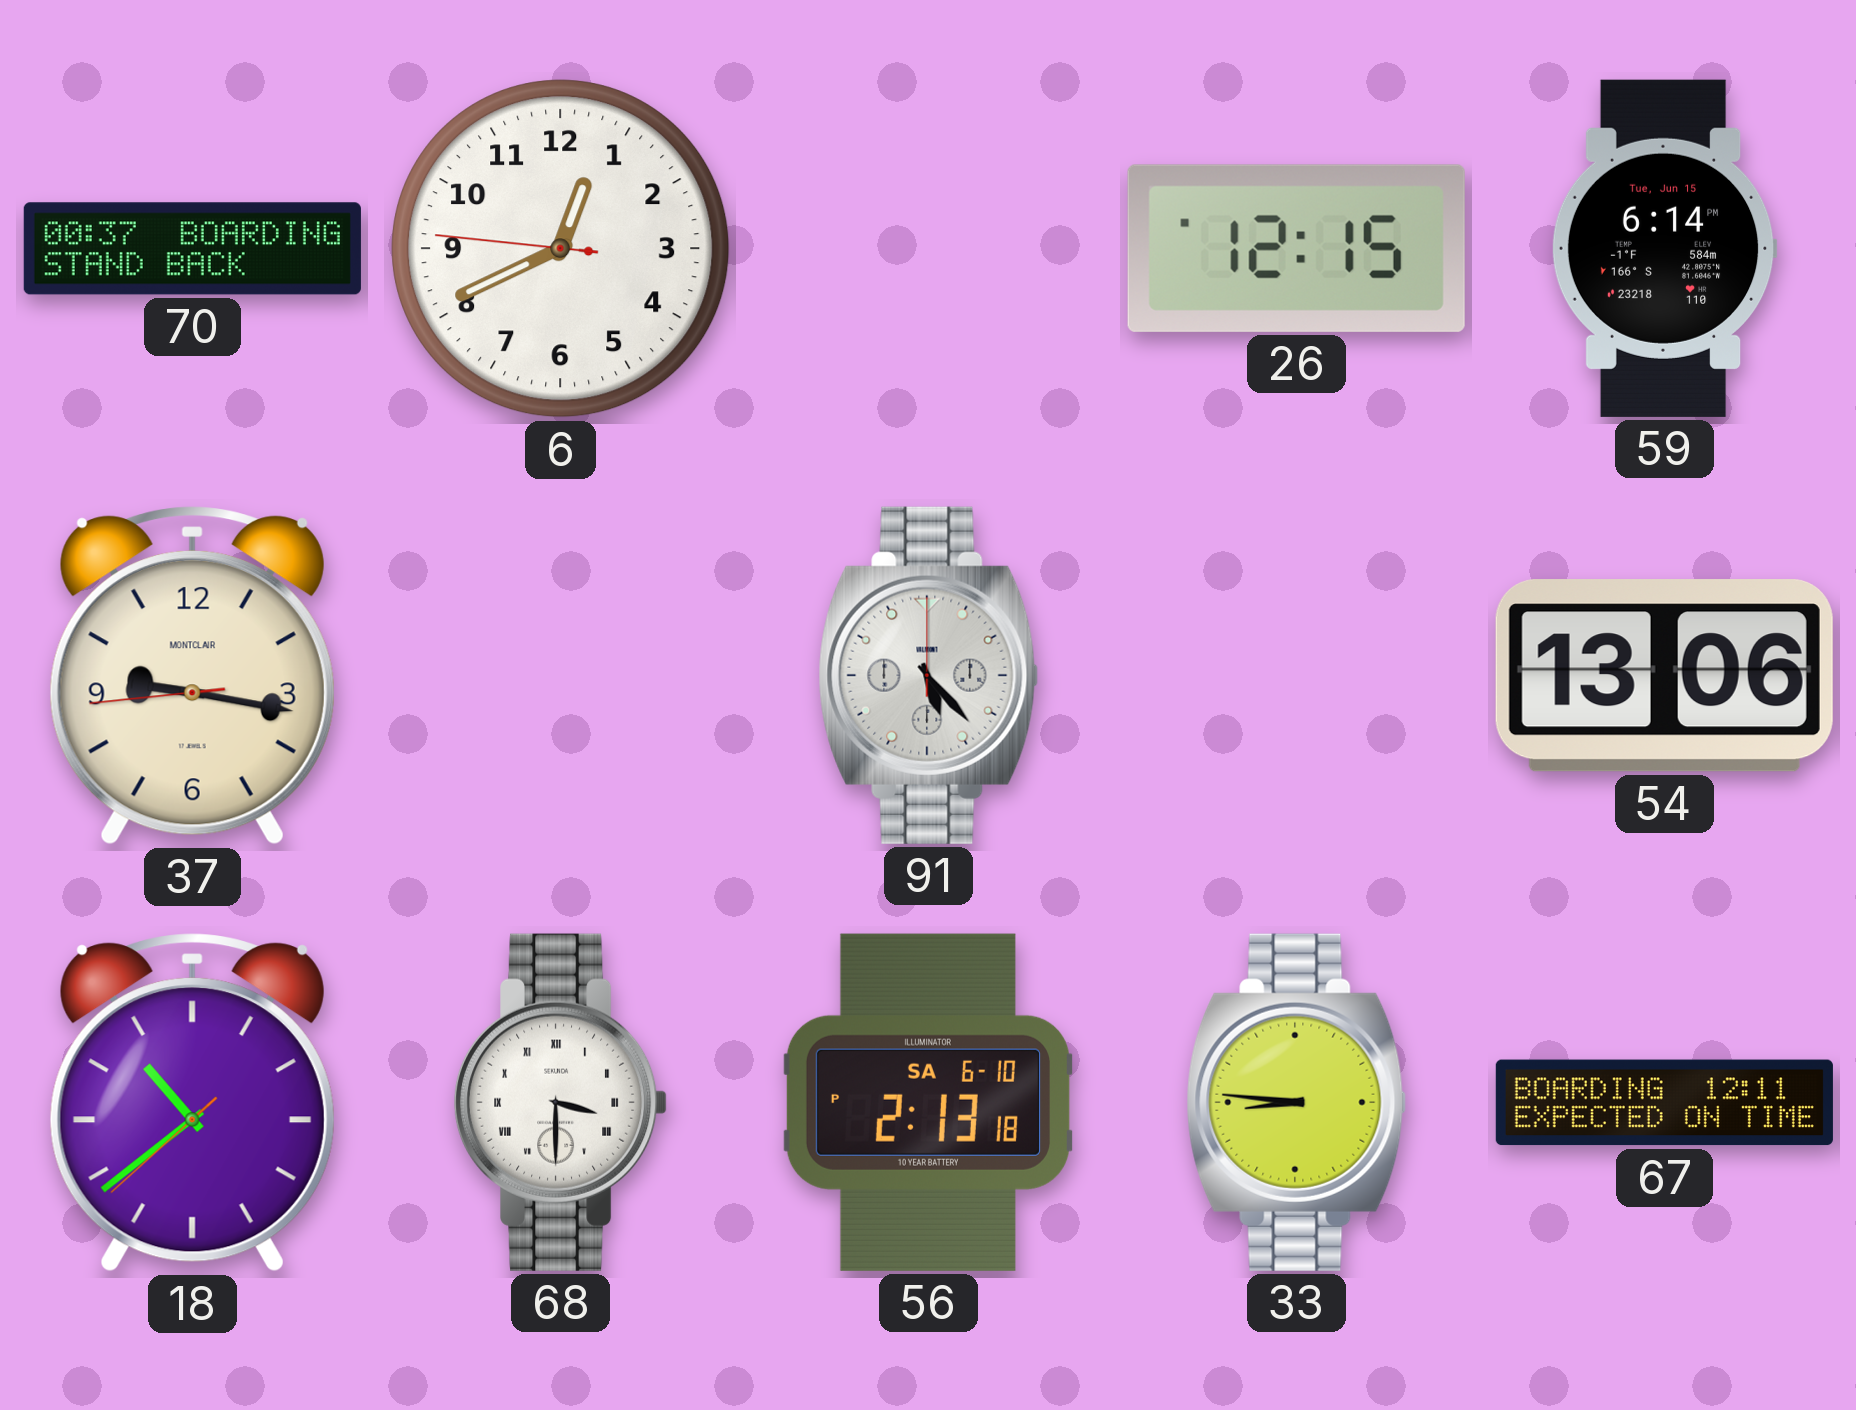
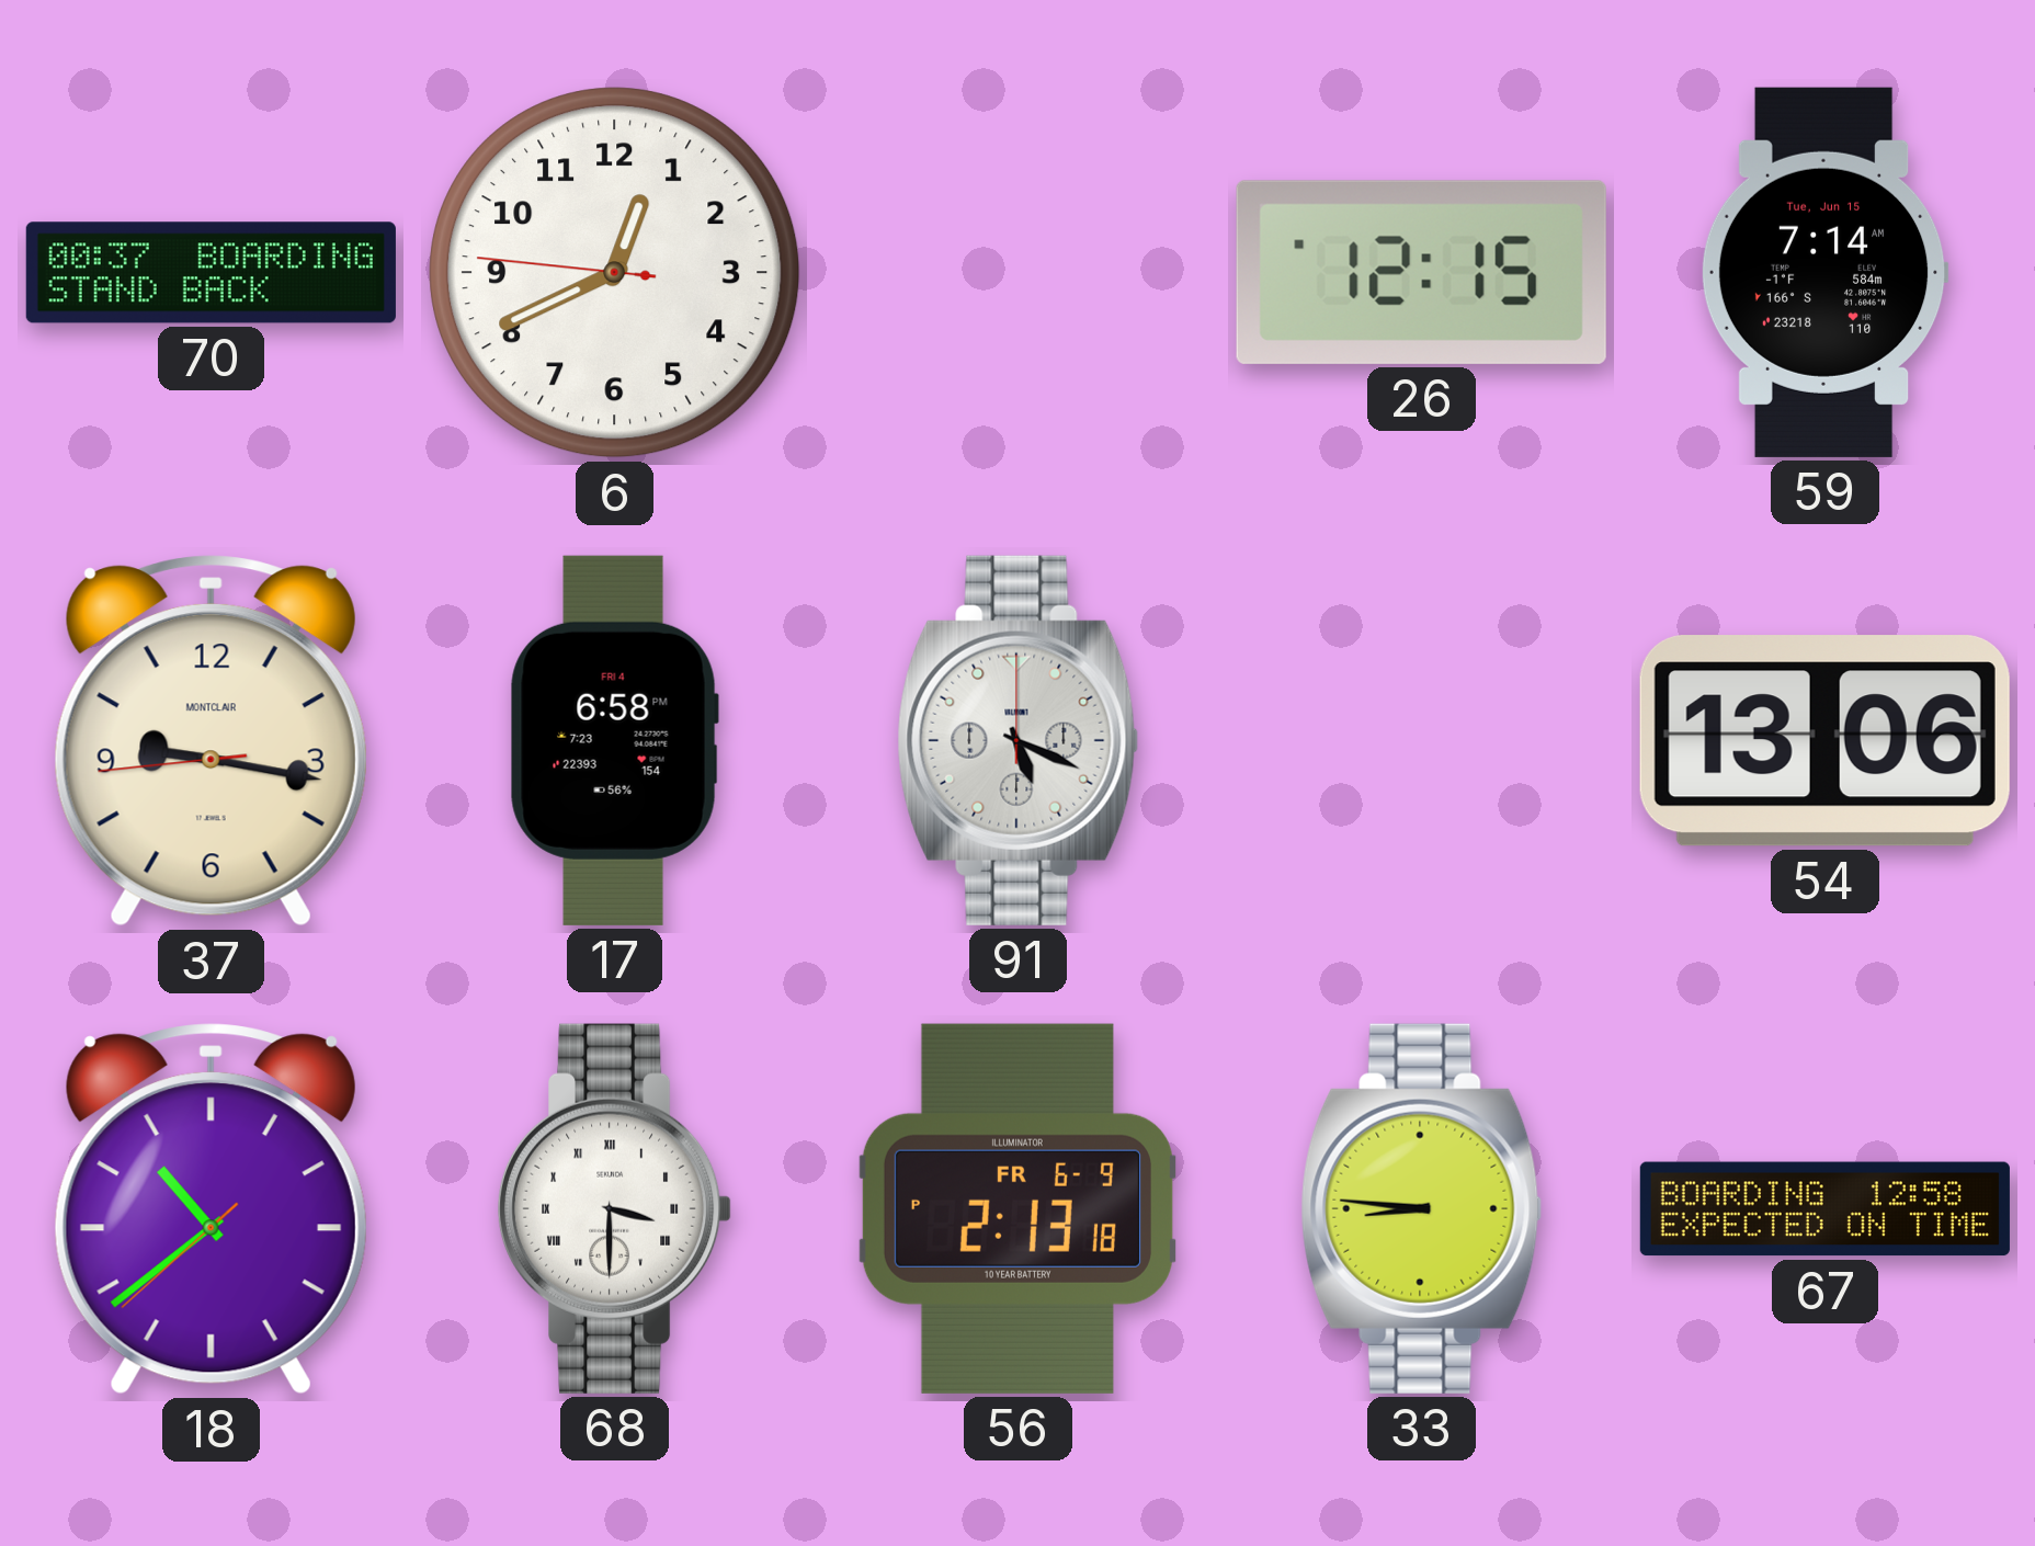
59: 6:14 -> 7:14
17: none -> 6:58
91: 5:23 -> 5:19
56 date: SA 6-10 -> FR 6-9
67: 12:11 -> 12:58
